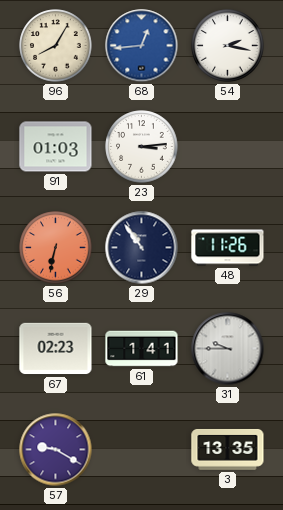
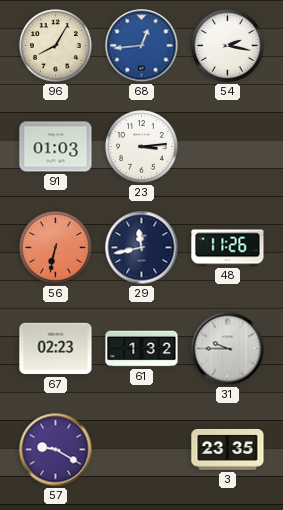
29: 10:54 -> 11:43
61: 1:41 -> 1:32
3: 13:35 -> 23:35
